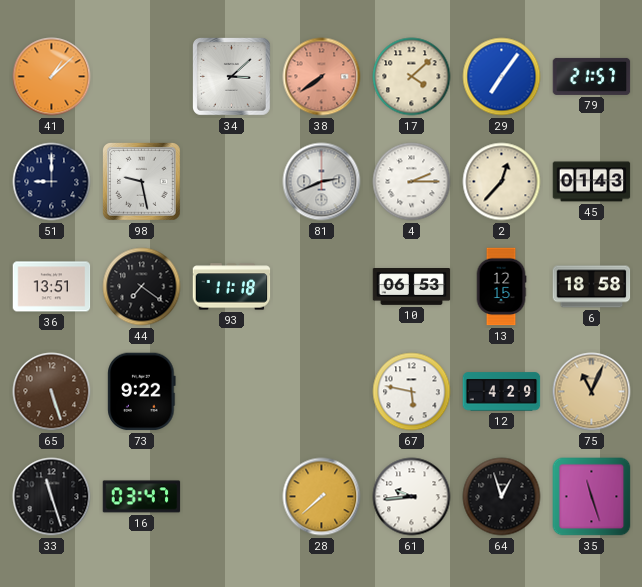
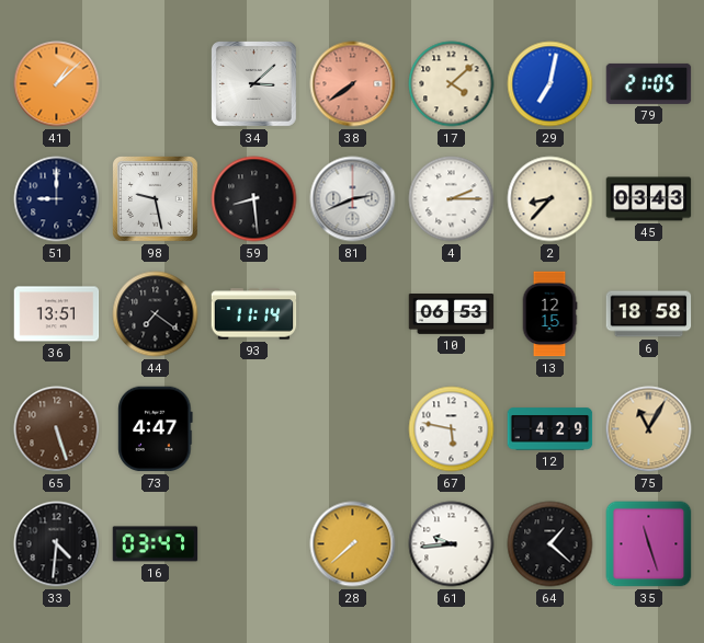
29: 7:06 -> 7:02
79: 21:57 -> 21:05
59: none -> 8:29
2: 12:37 -> 8:37
45: 01:43 -> 03:43
93: 11:18 -> 11:14
73: 9:22 -> 4:47
75: 11:04 -> 11:05
33: 11:27 -> 4:31
64: 12:57 -> 1:22
